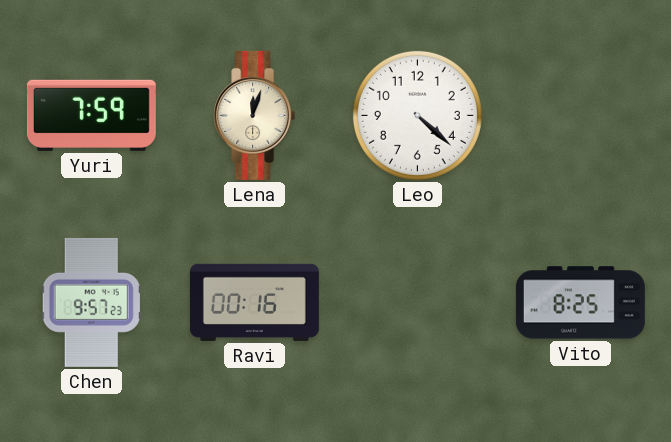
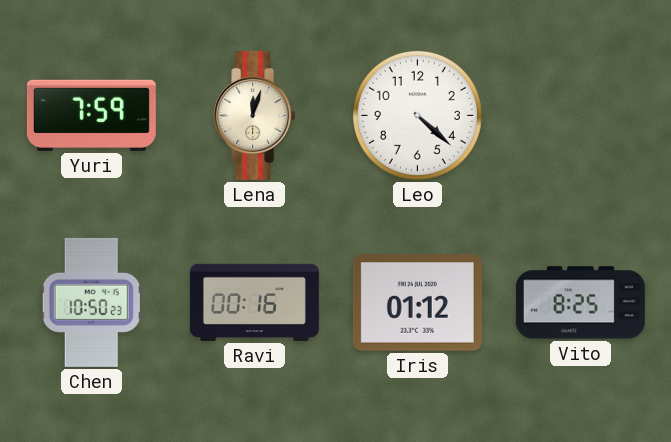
Chen: 9:57 -> 10:50
Iris: none -> 01:12
